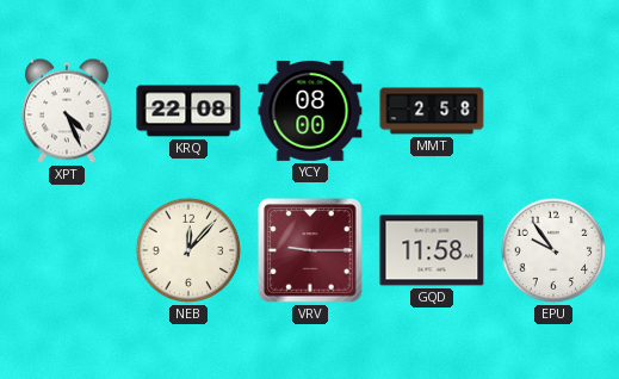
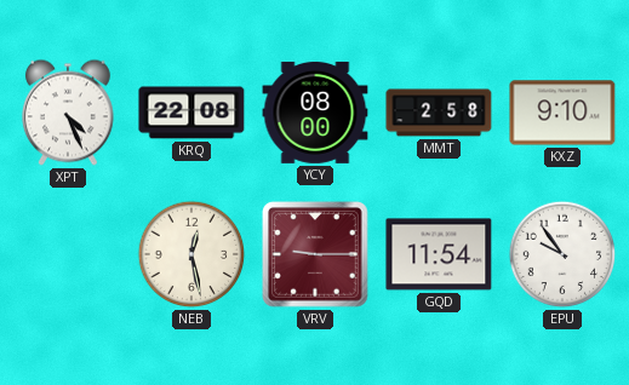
KXZ: none -> 9:10
NEB: 12:07 -> 12:28
GQD: 11:58 -> 11:54
